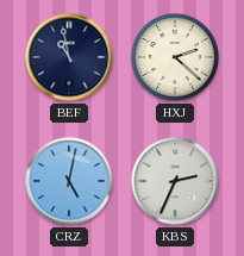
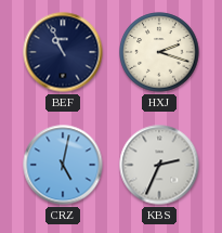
BEF: 10:58 -> 10:56
HXJ: 2:22 -> 2:18
